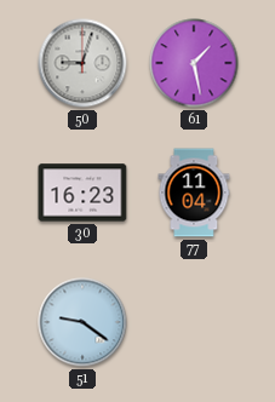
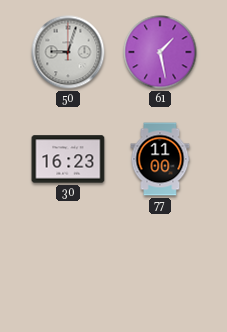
77: 11:04 -> 11:00
51: 9:21 -> none
